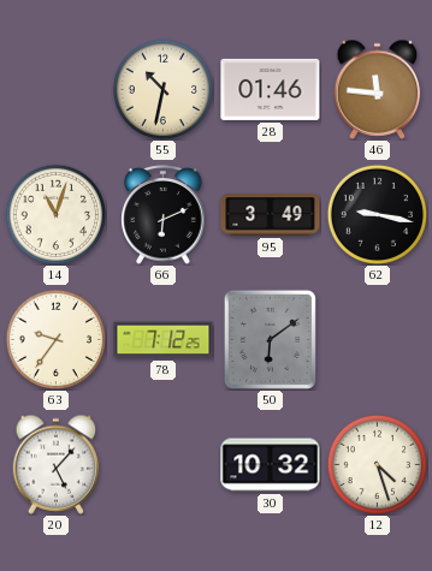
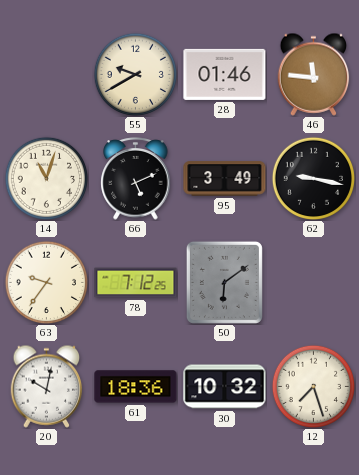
55: 10:32 -> 9:40
66: 6:11 -> 5:11
20: 5:07 -> 10:02
61: none -> 18:36
12: 4:27 -> 7:27
